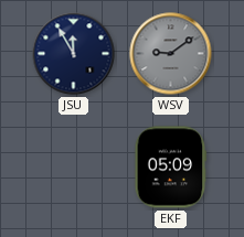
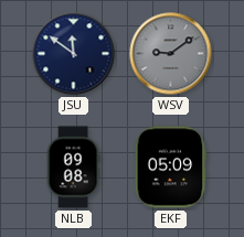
JSU: 11:55 -> 11:51
NLB: none -> 09:08
